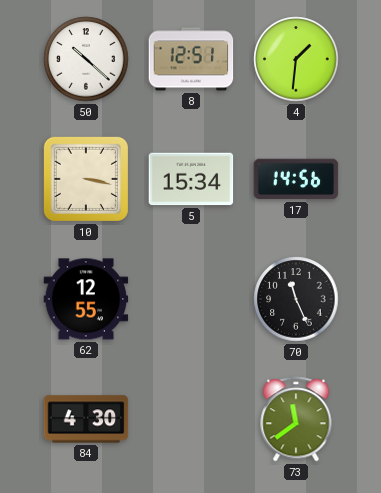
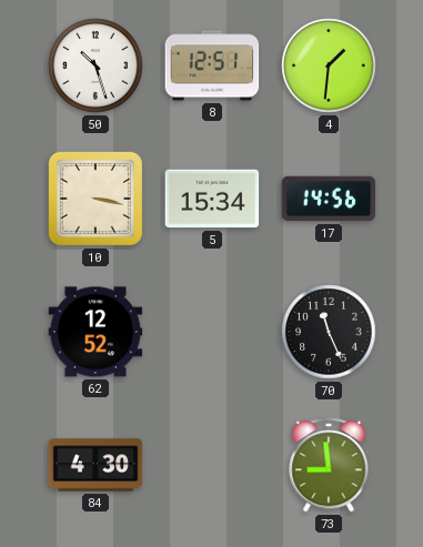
50: 10:22 -> 10:27
62: 12:55 -> 12:52
73: 11:39 -> 8:59
